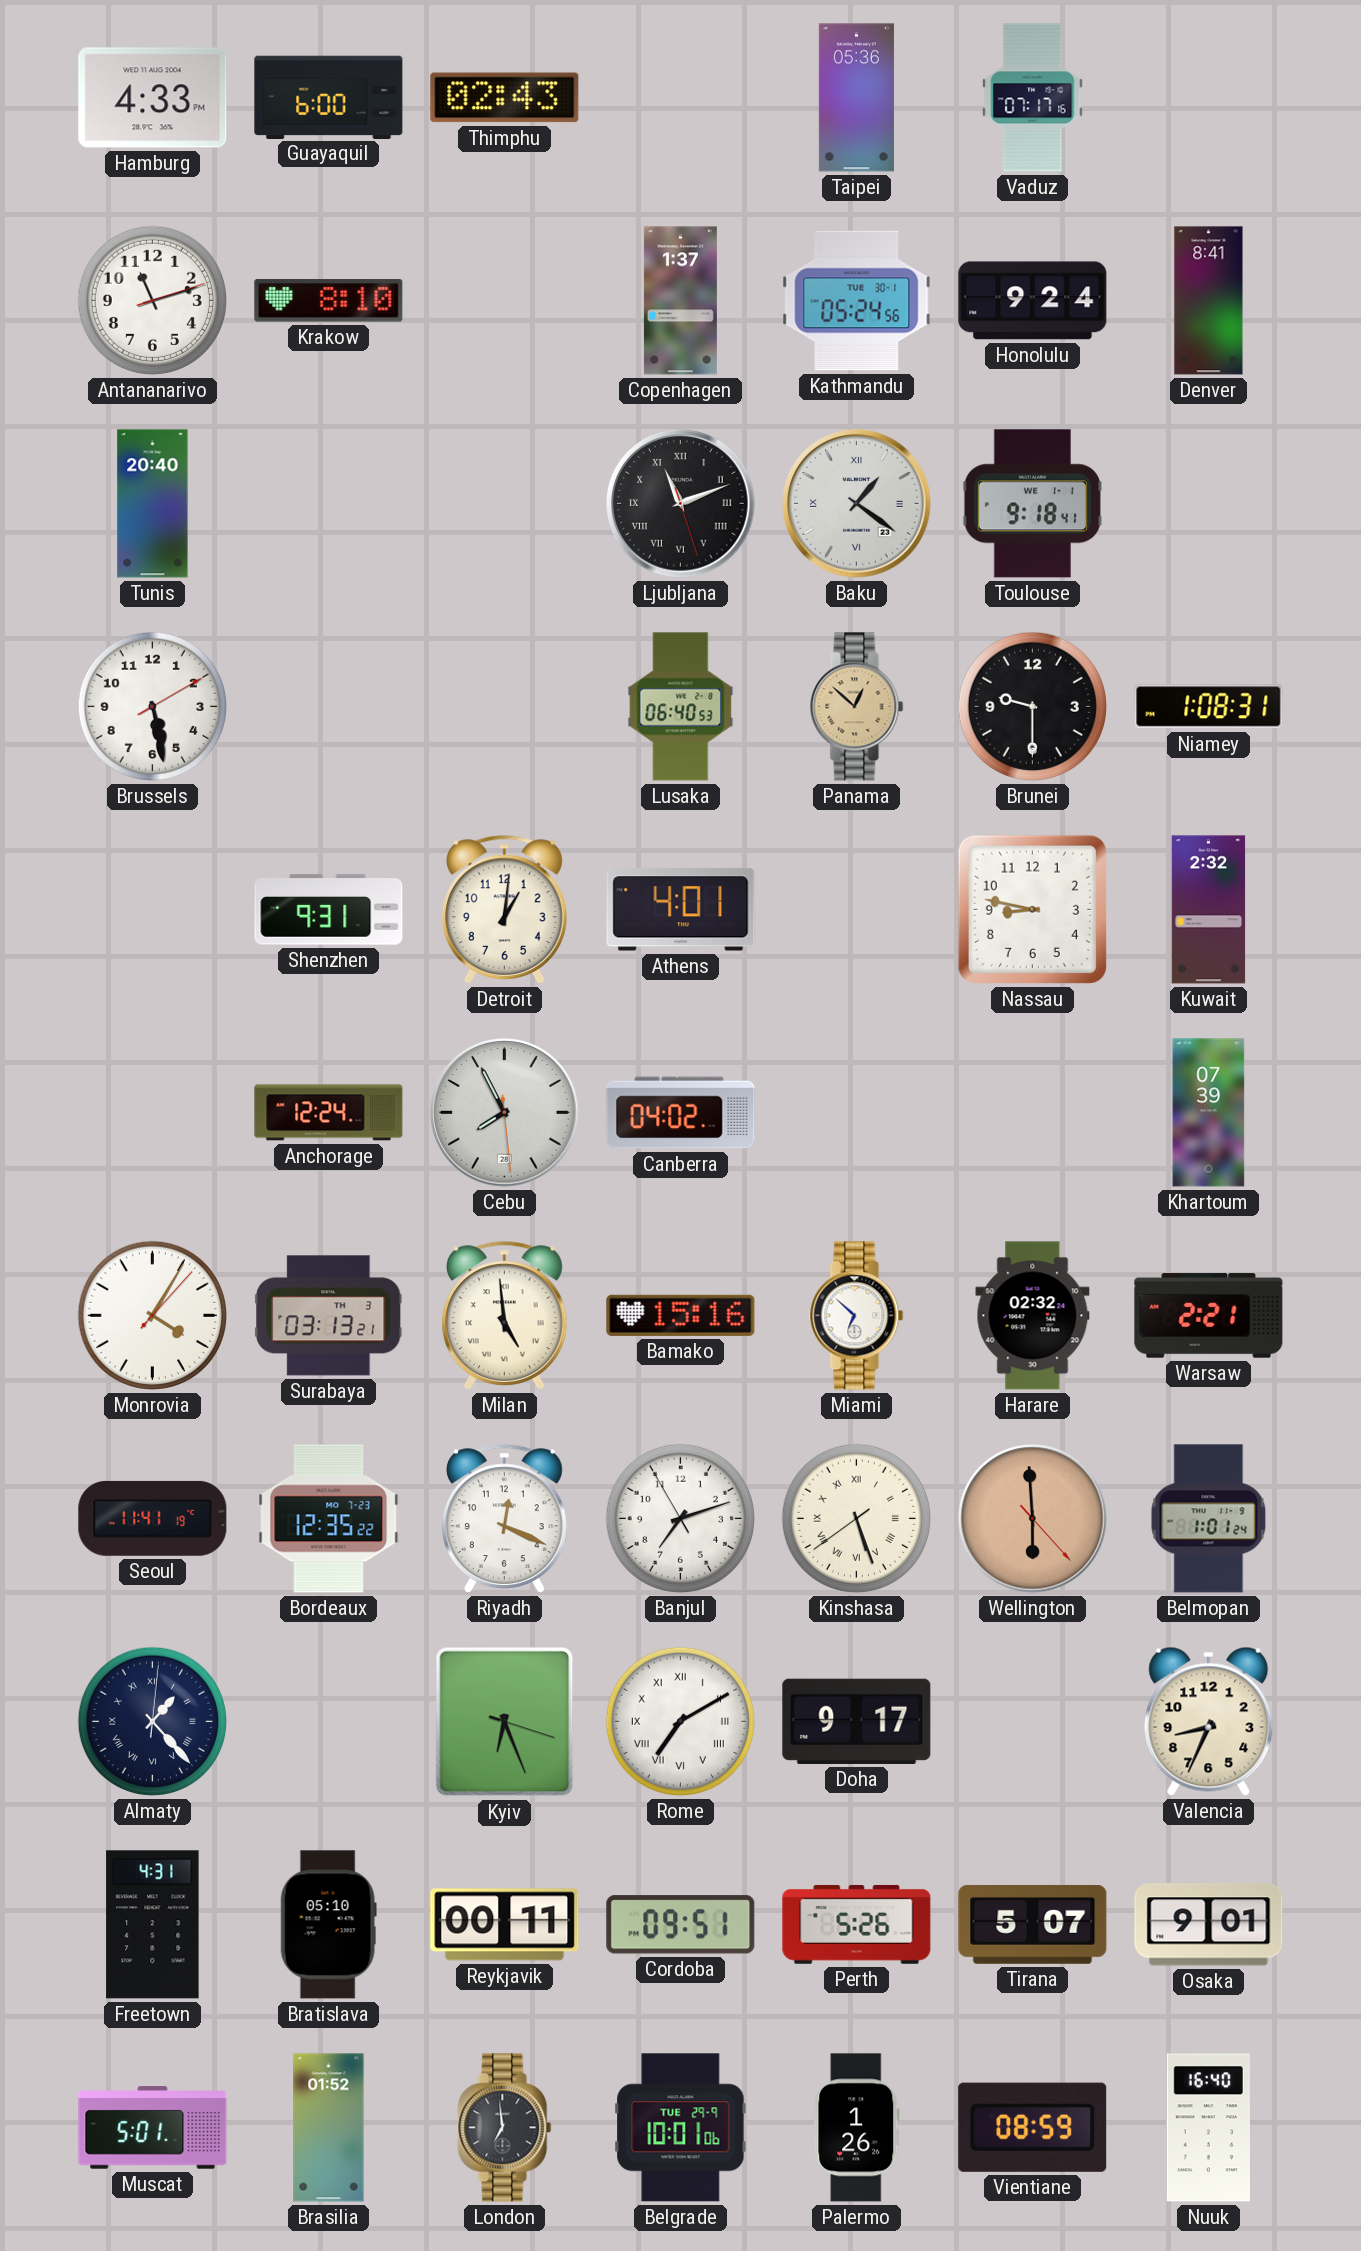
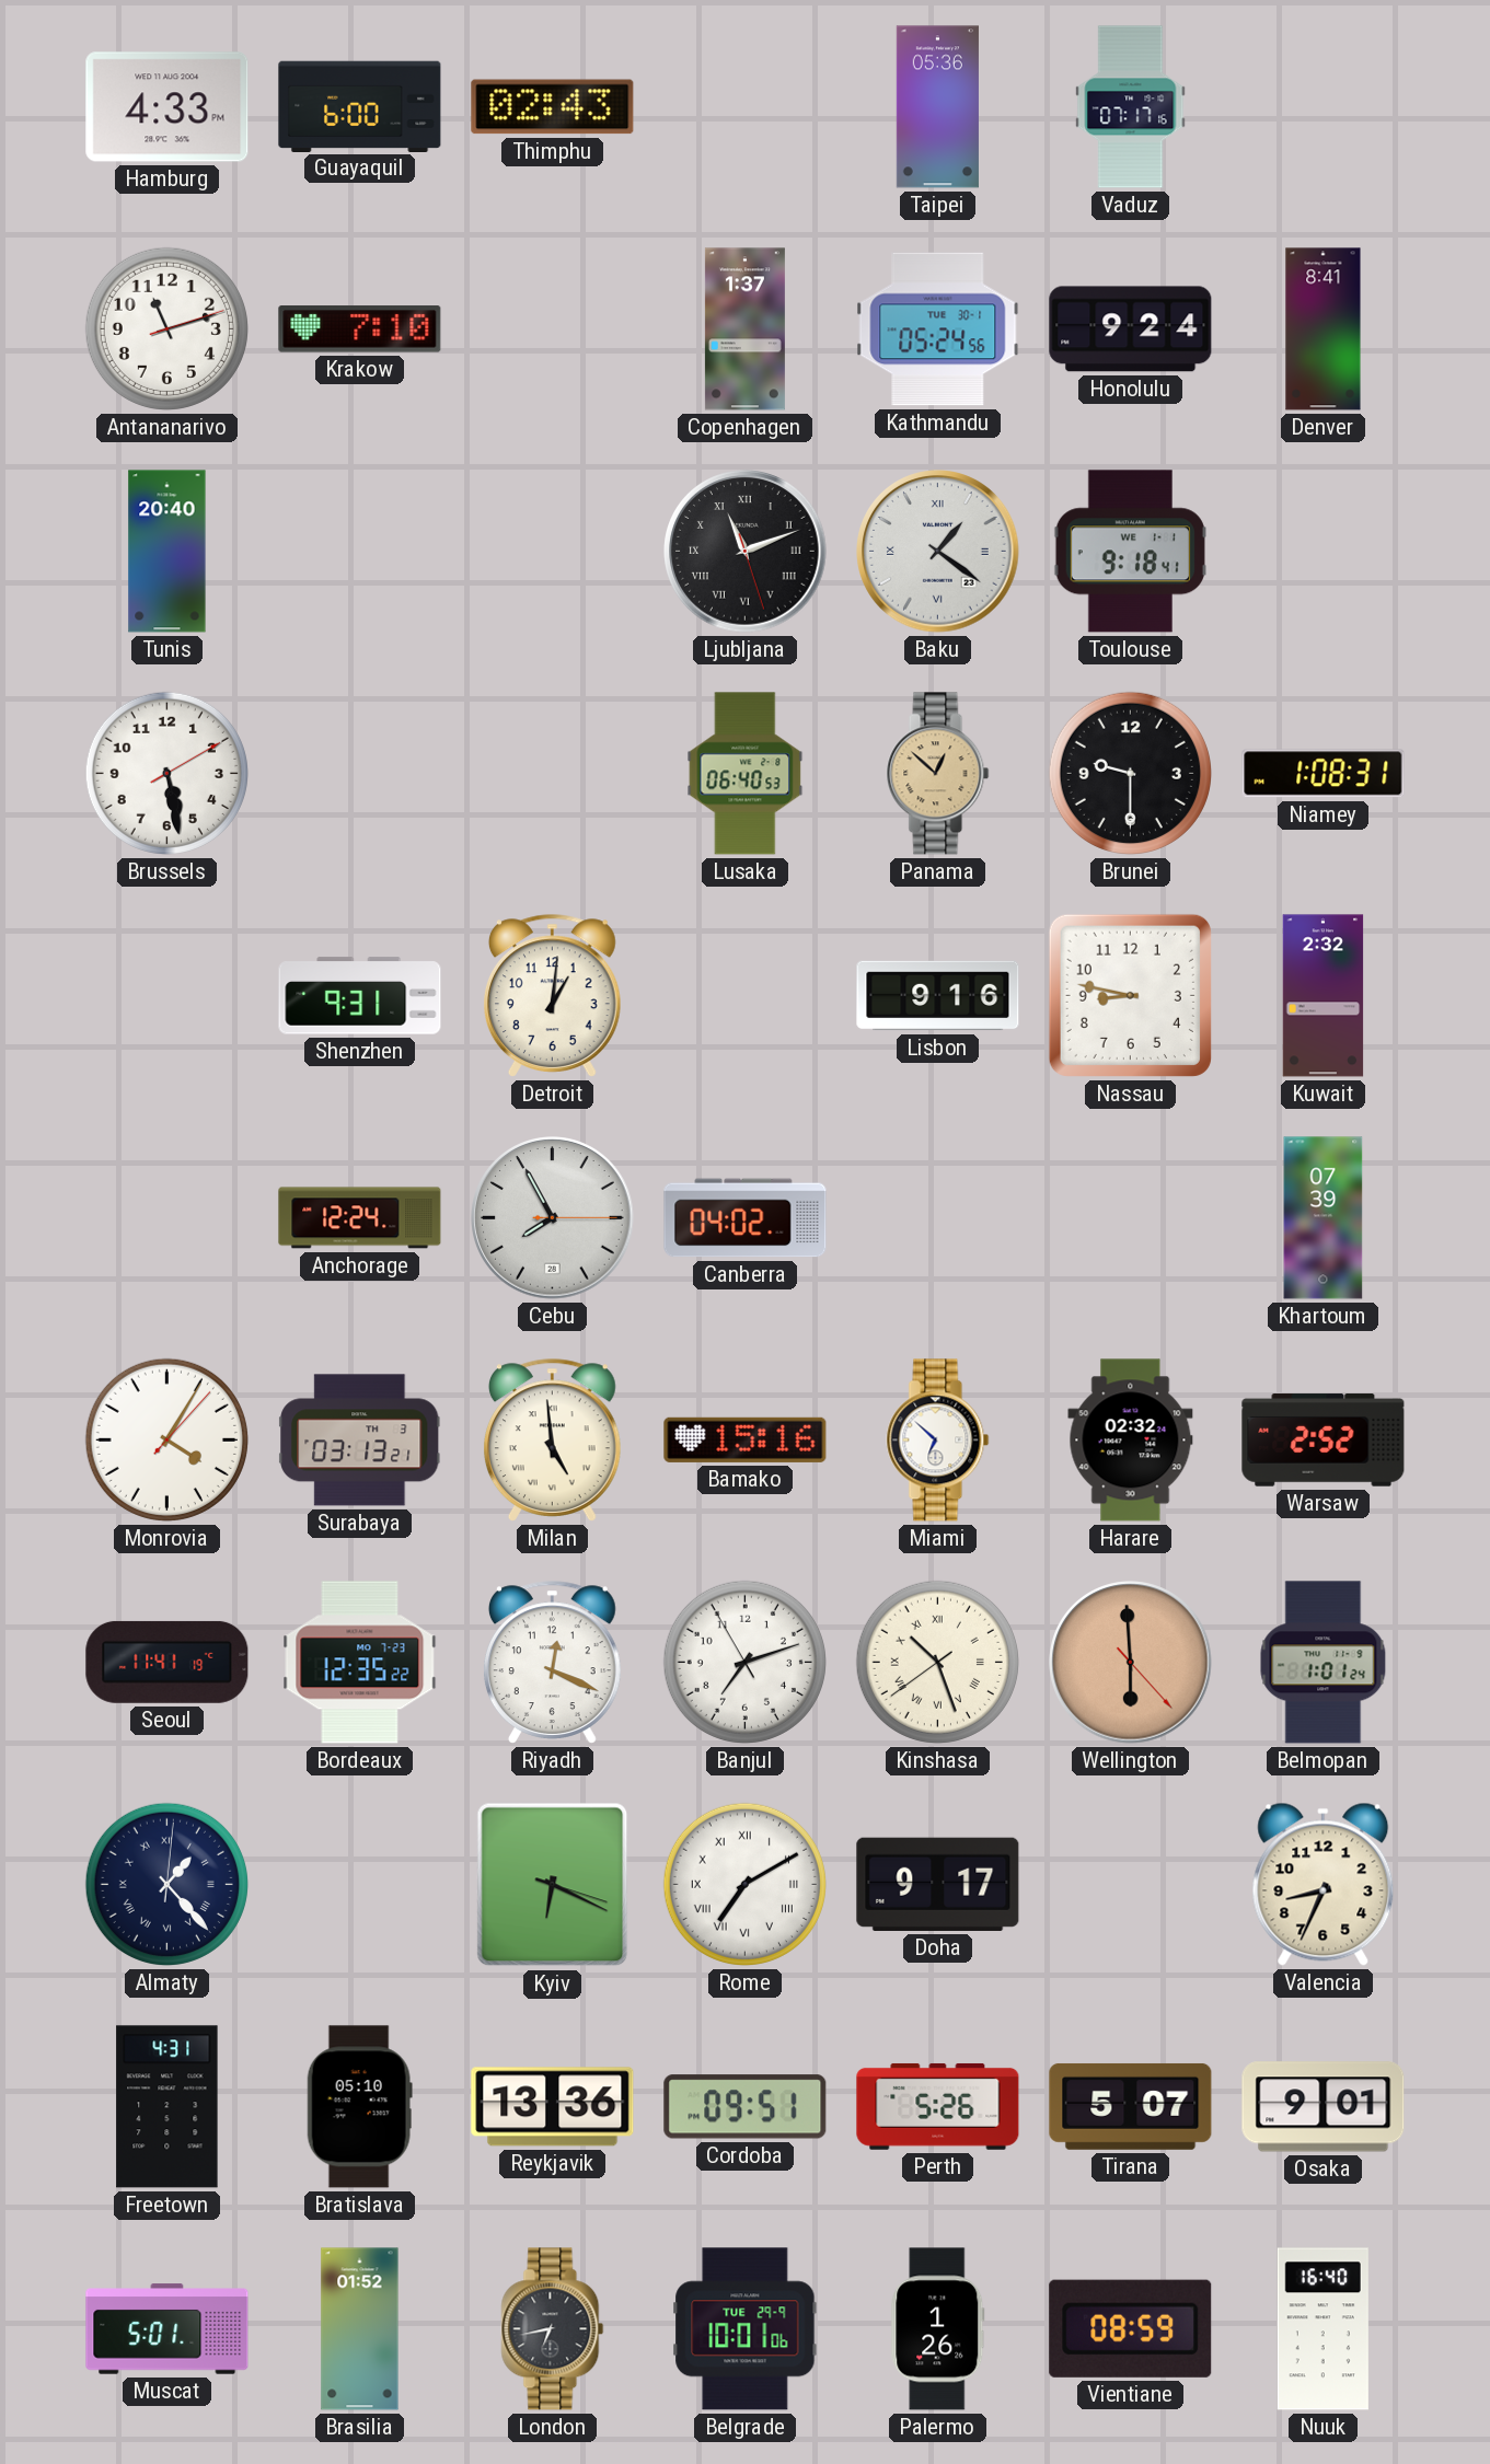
Krakow: 8:10 -> 7:10
Athens: 4:01 -> none
Lisbon: none -> 9:16
Cebu: 7:55:29 -> 7:55:15
Warsaw: 2:21 -> 2:52
Kinshasa: 5:26 -> 10:26
Kyiv: 6:26 -> 6:19
Reykjavik: 00:11 -> 13:36
London: 6:59 -> 6:43
